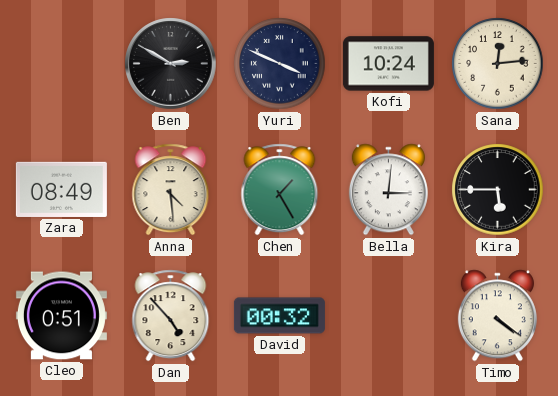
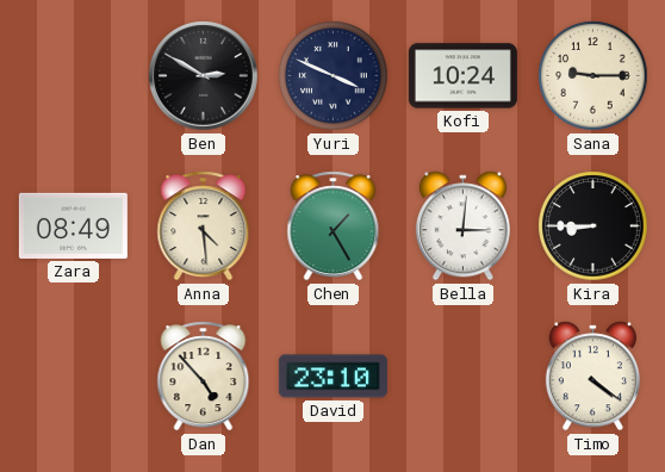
Sana: 12:14 -> 9:15
Kira: 5:45 -> 8:45
Cleo: 0:51 -> none
David: 00:32 -> 23:10
